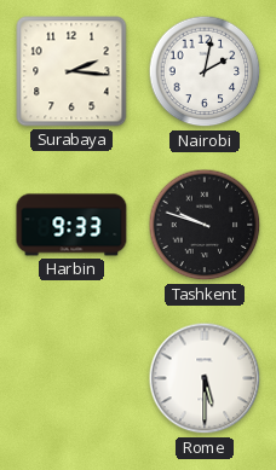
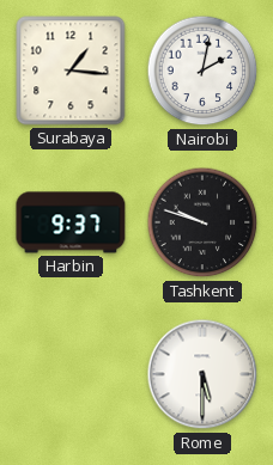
Surabaya: 2:16 -> 1:16
Harbin: 9:33 -> 9:37
